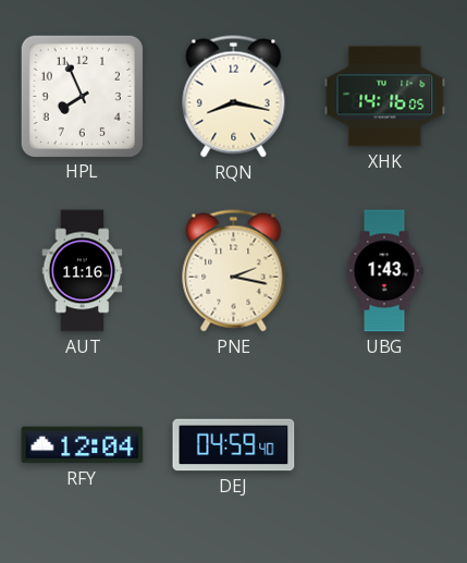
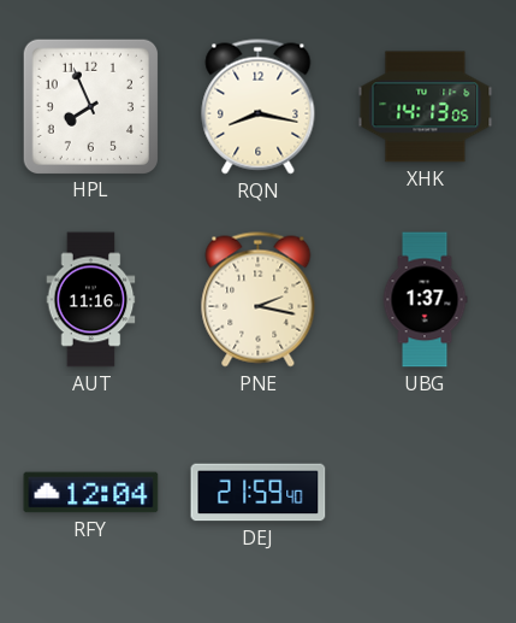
XHK: 14:16 -> 14:13
UBG: 1:43 -> 1:37
DEJ: 04:59 -> 21:59
